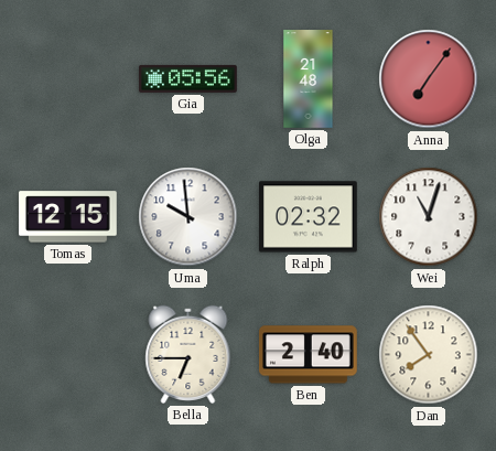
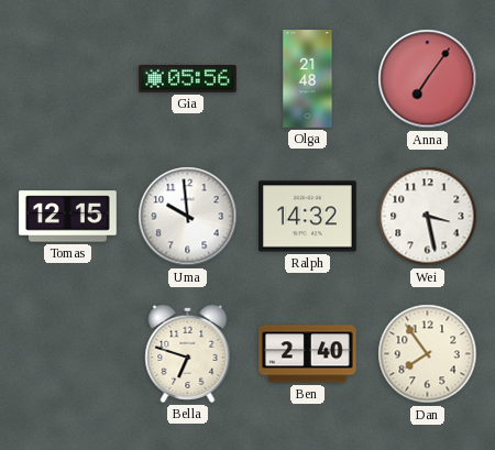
Ralph: 02:32 -> 14:32
Wei: 11:03 -> 3:28
Bella: 6:45 -> 6:48
